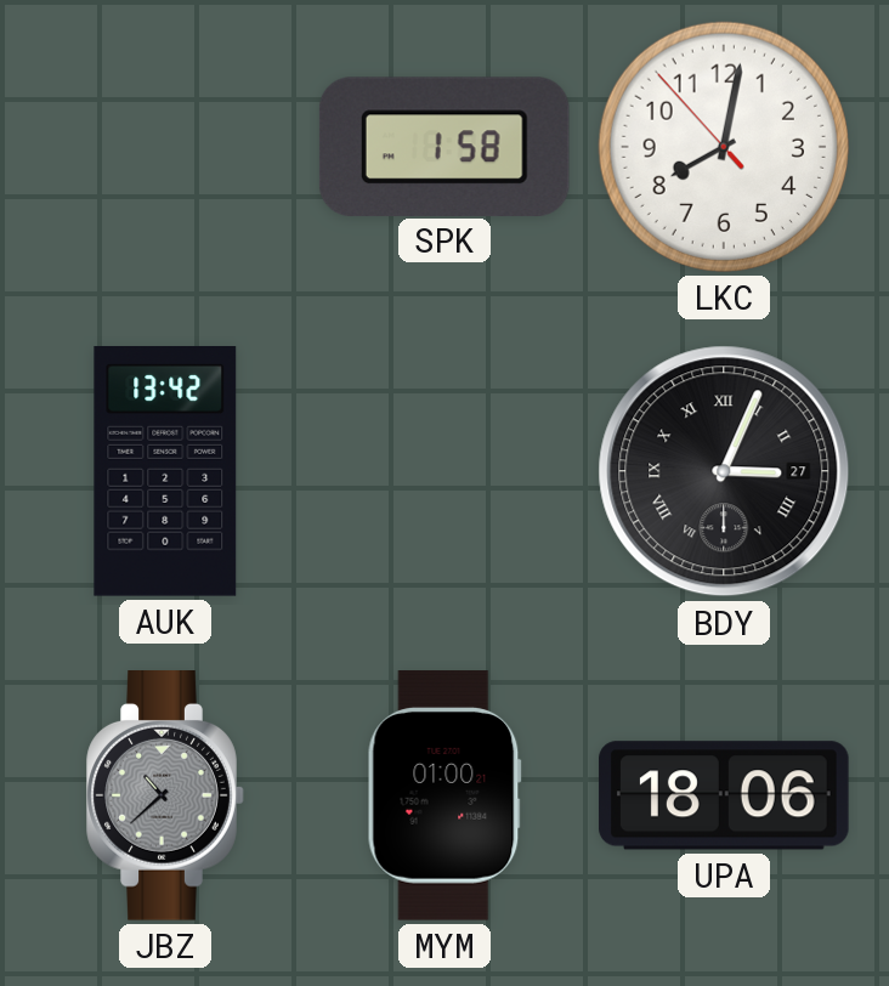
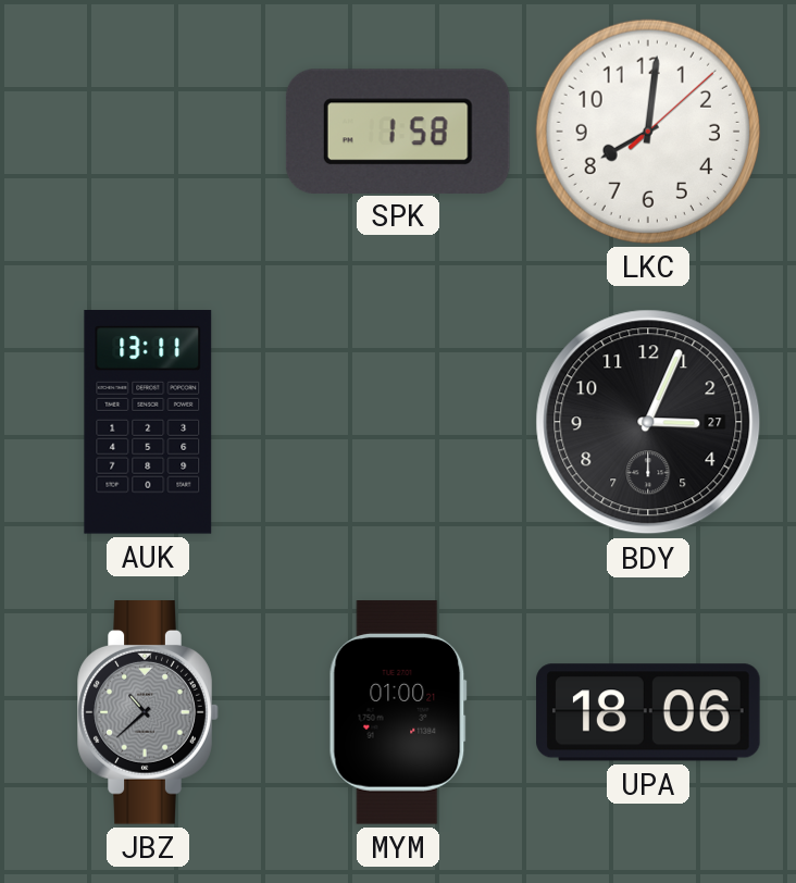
LKC: 8:01:53 -> 8:01:08
AUK: 13:42 -> 13:11
BDY numerals: Roman -> Arabic
